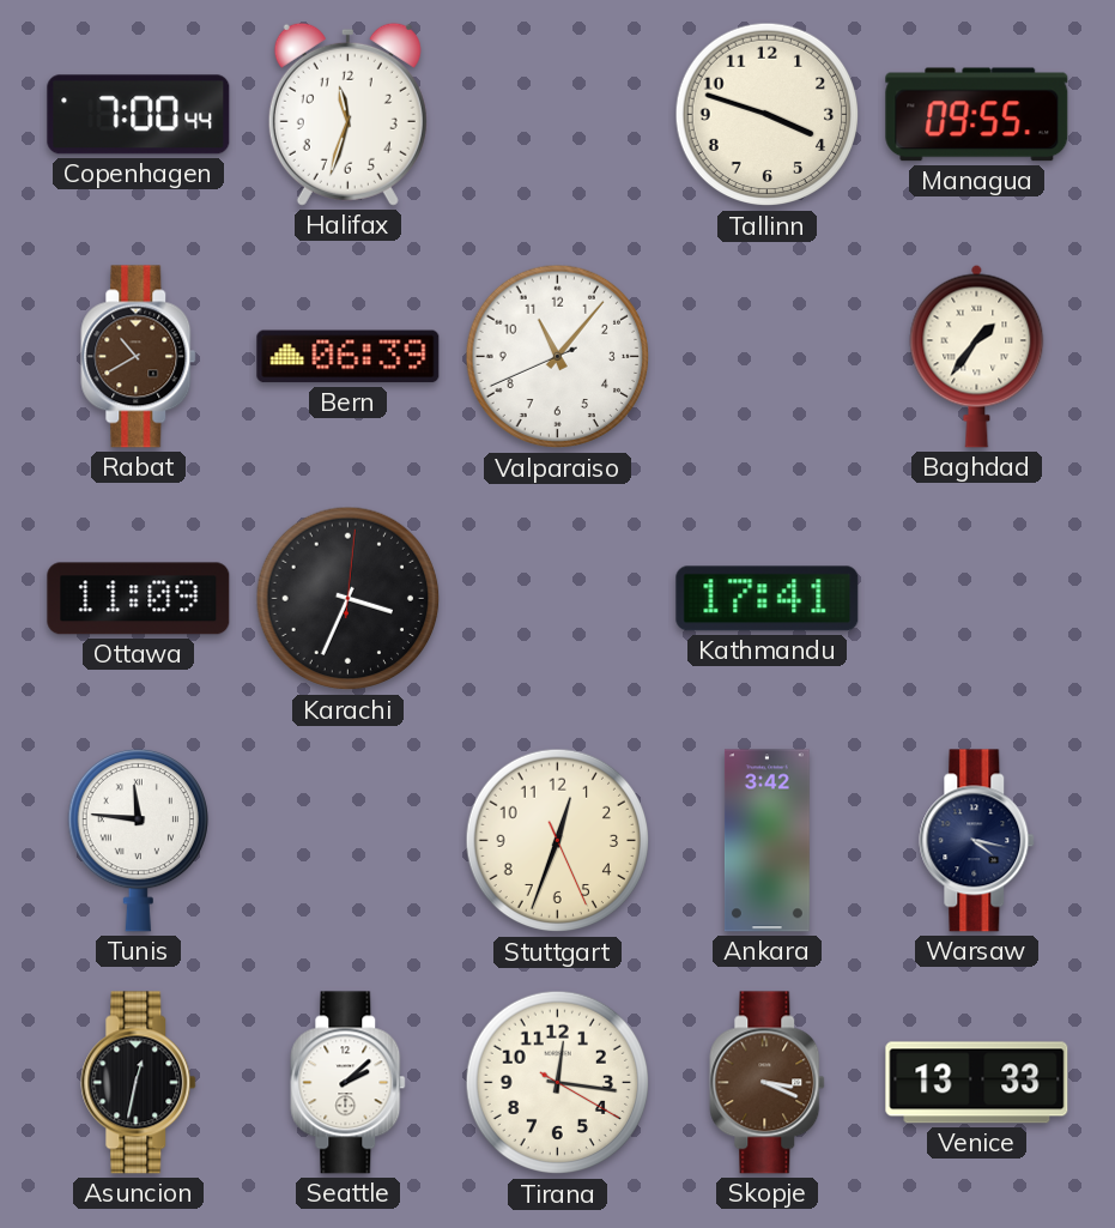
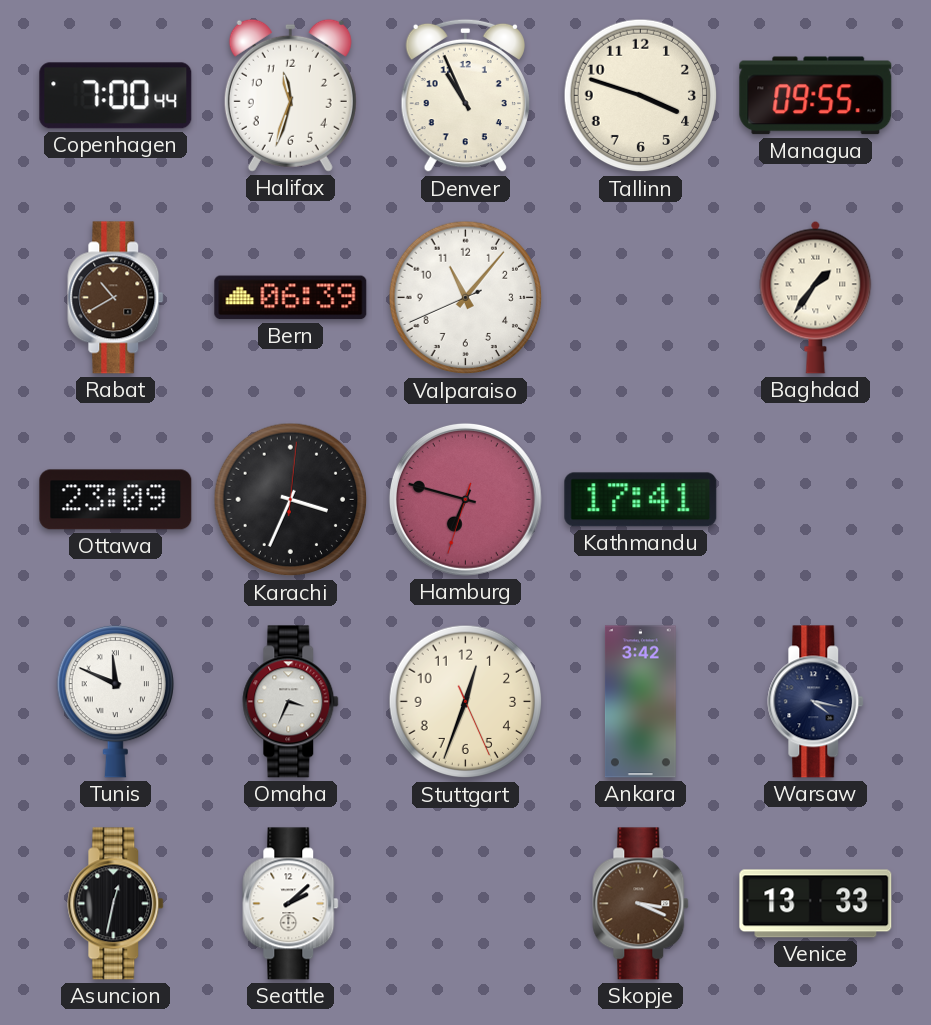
Denver: none -> 10:56
Ottawa: 11:09 -> 23:09
Hamburg: none -> 6:47
Tunis: 11:46 -> 11:49
Omaha: none -> 3:34
Tirana: 12:16 -> none
